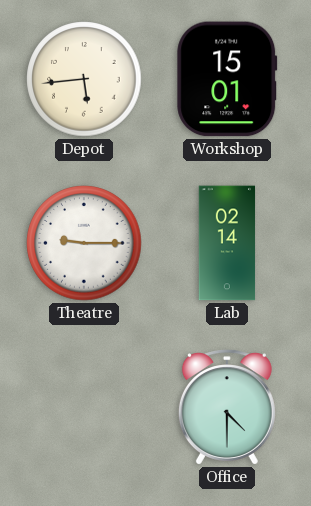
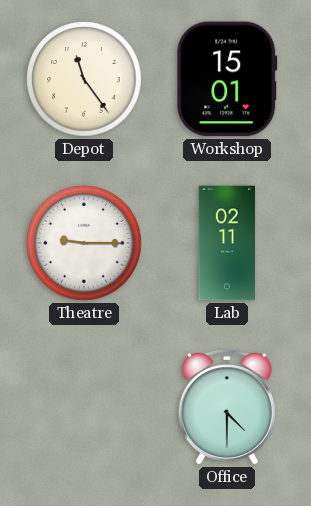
Depot: 5:44 -> 11:24
Lab: 02:14 -> 02:11
